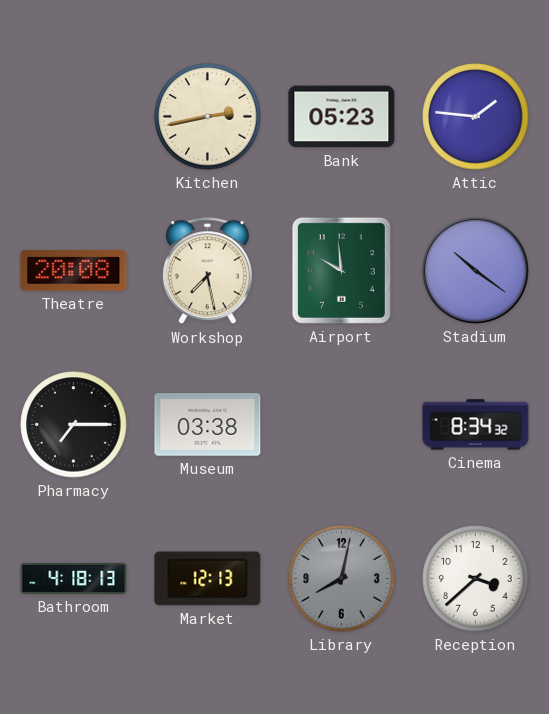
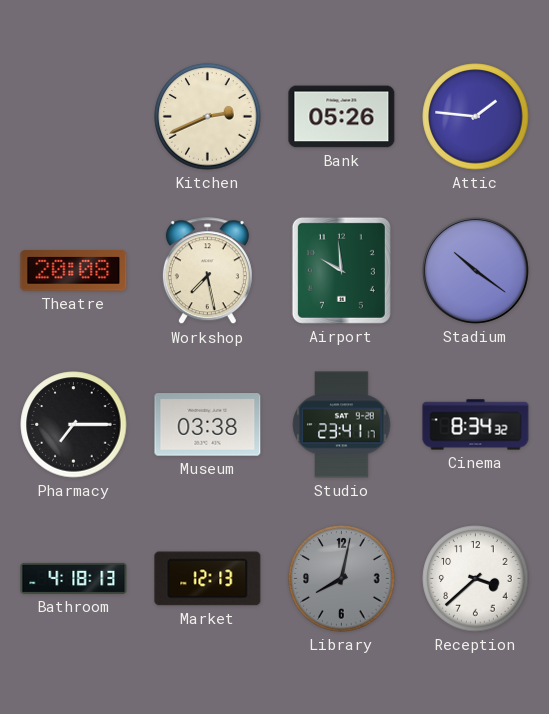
Kitchen: 2:43 -> 2:41
Bank: 05:23 -> 05:26
Studio: none -> 23:41
